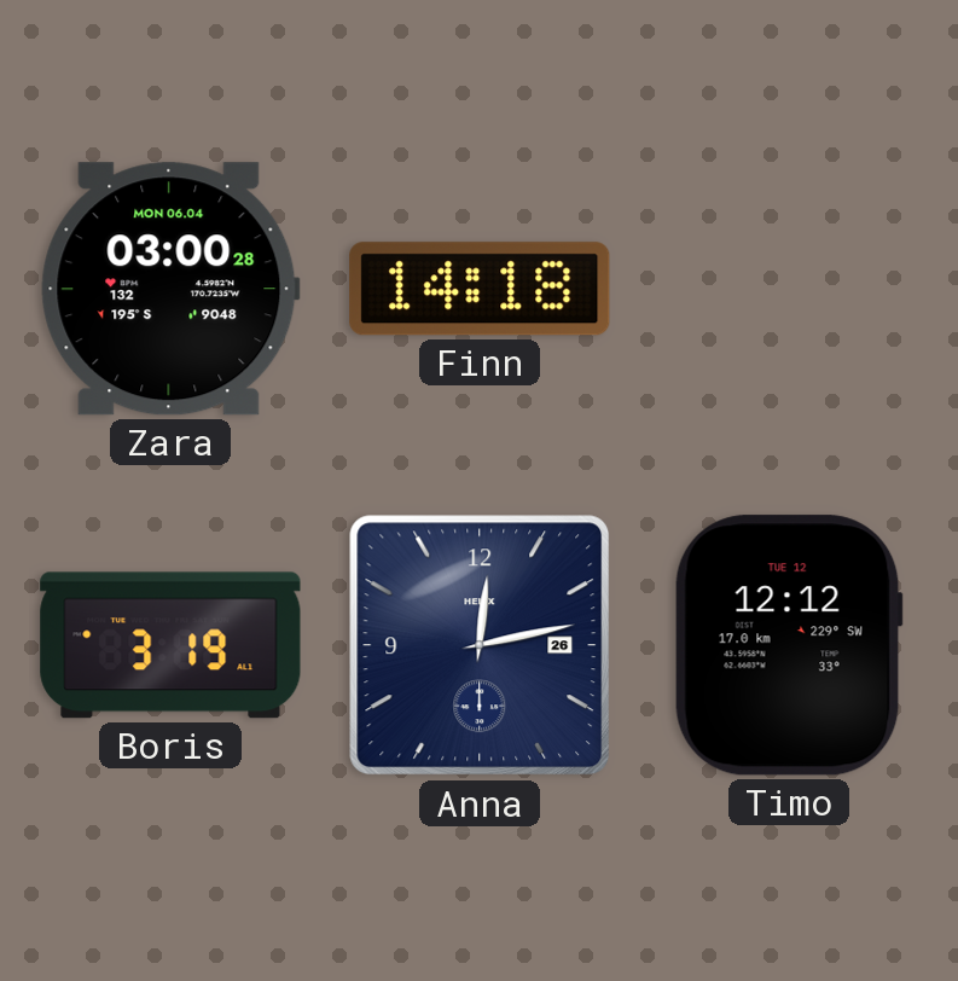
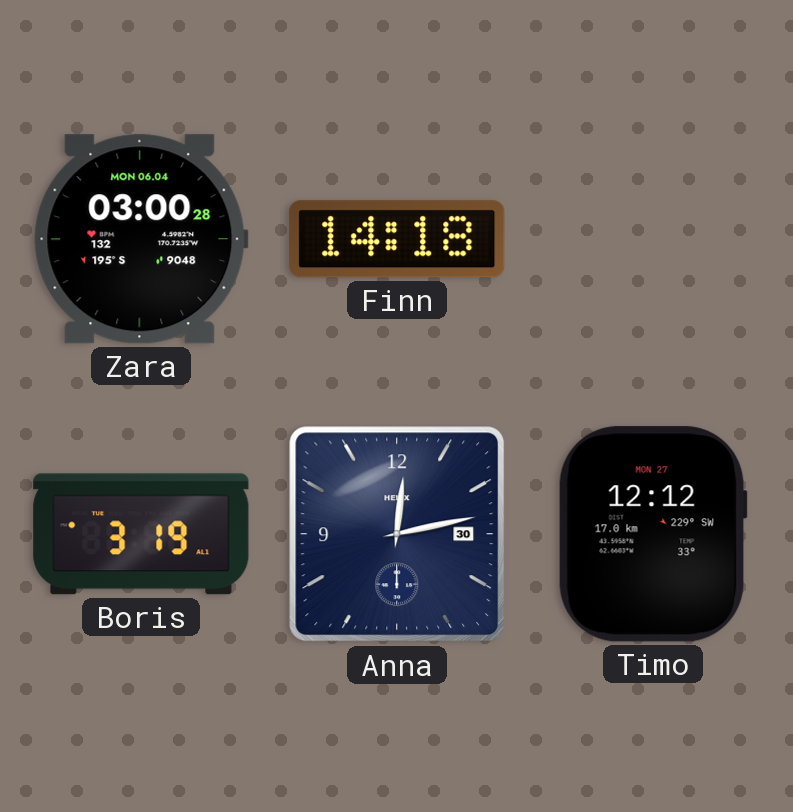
Anna date: 26 -> 30
Timo date: TUE 12 -> MON 27
